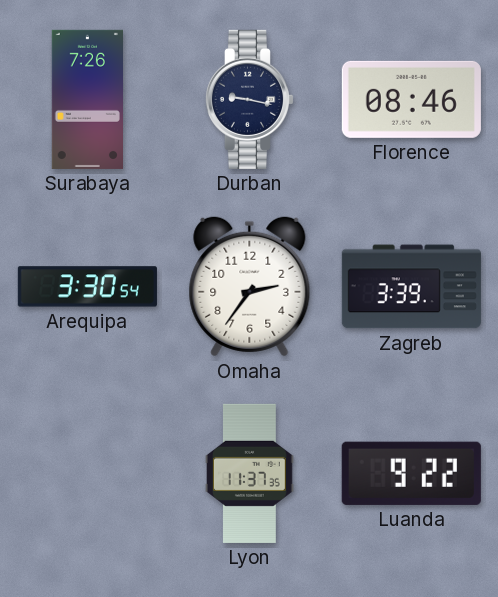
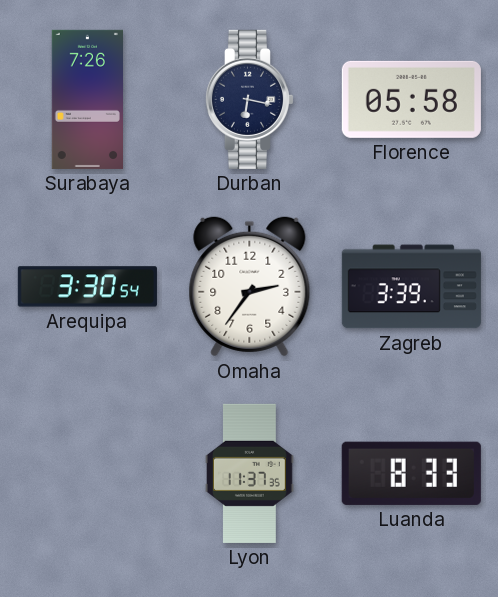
Durban: 9:17 -> 6:17
Florence: 08:46 -> 05:58
Luanda: 9:22 -> 8:33
